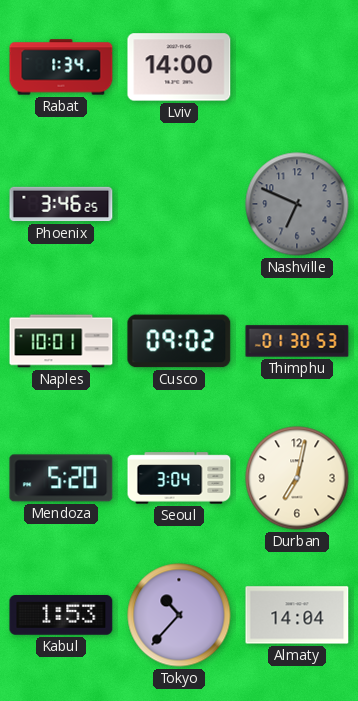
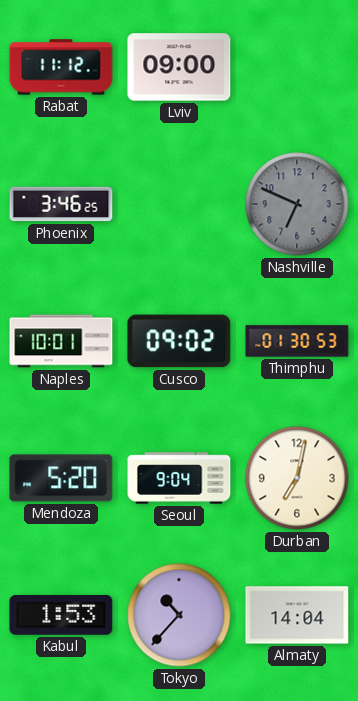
Rabat: 1:34 -> 11:12
Lviv: 14:00 -> 09:00
Seoul: 3:04 -> 9:04
